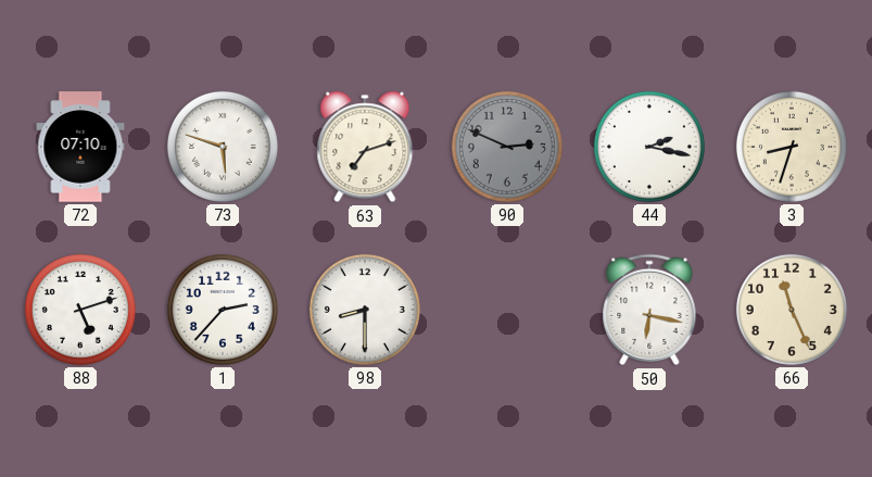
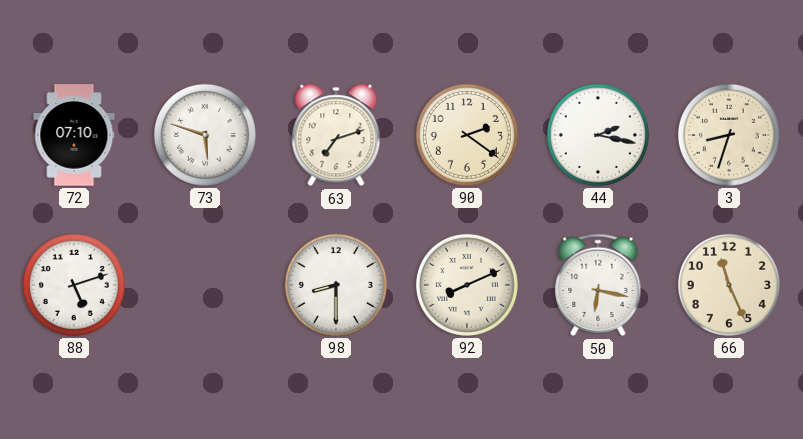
90: 2:49 -> 2:21
90 dial: grey -> cream
1: 2:37 -> none
92: none -> 8:11
